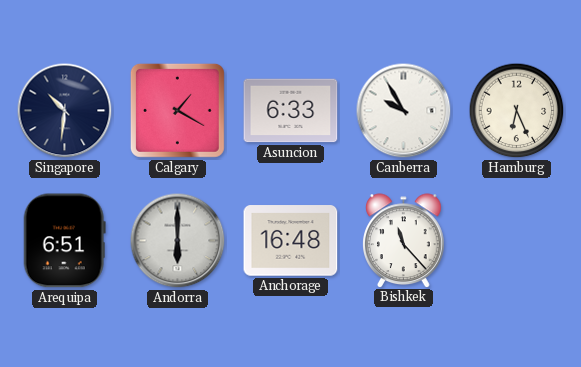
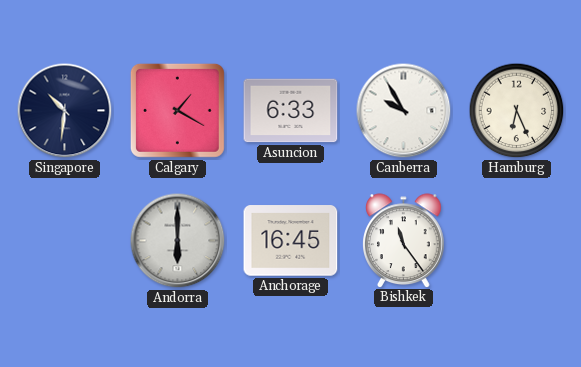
Arequipa: 6:51 -> none
Anchorage: 16:48 -> 16:45
Bishkek: 11:23 -> 11:24
